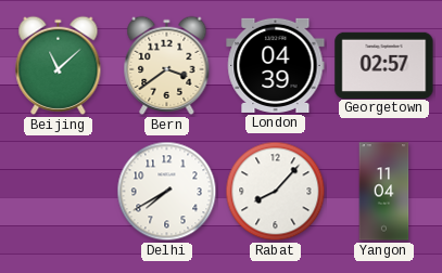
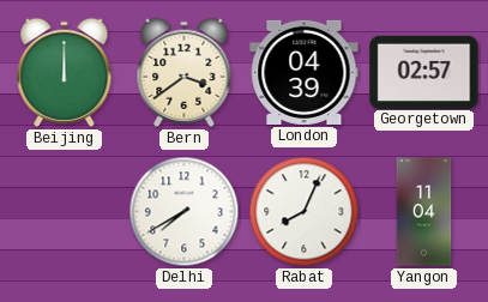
Beijing: 11:08 -> 12:00
Rabat: 8:07 -> 8:04
